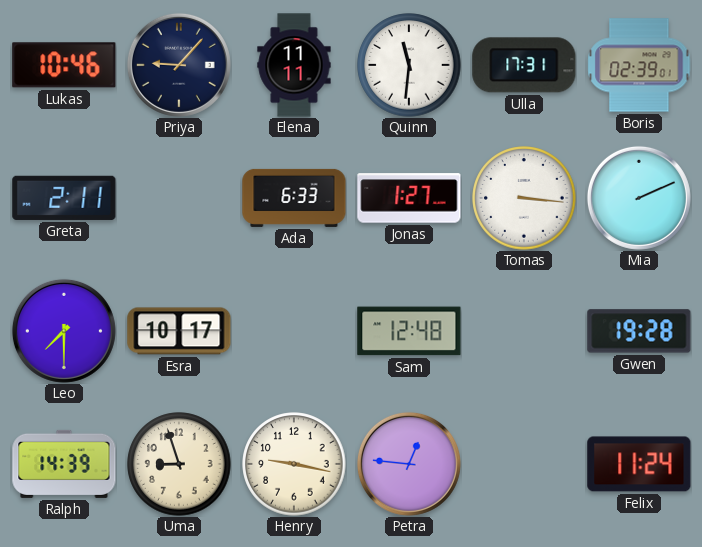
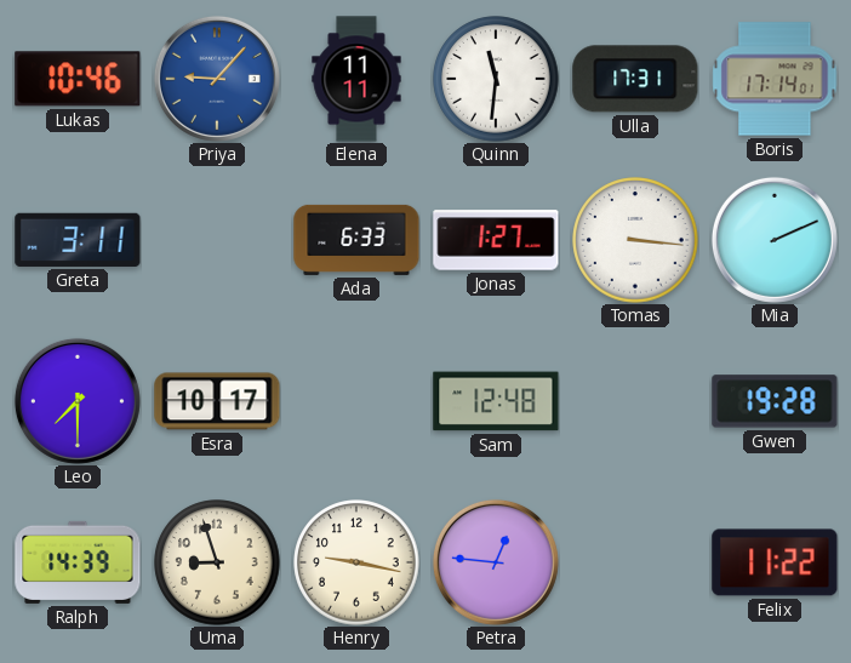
Priya dial: navy -> blue
Boris: 02:39 -> 17:14
Greta: 2:11 -> 3:11
Felix: 11:24 -> 11:22
